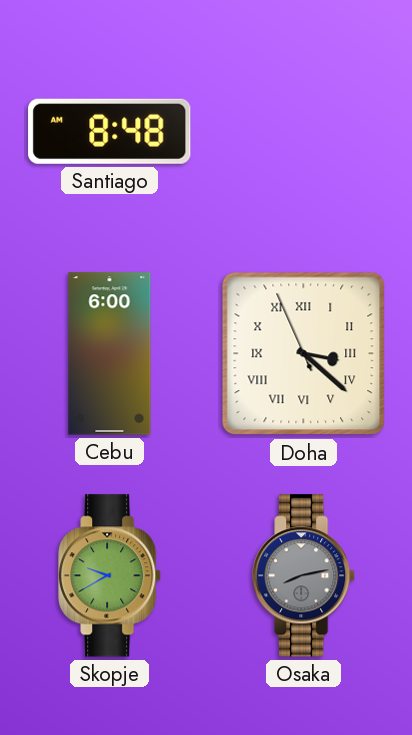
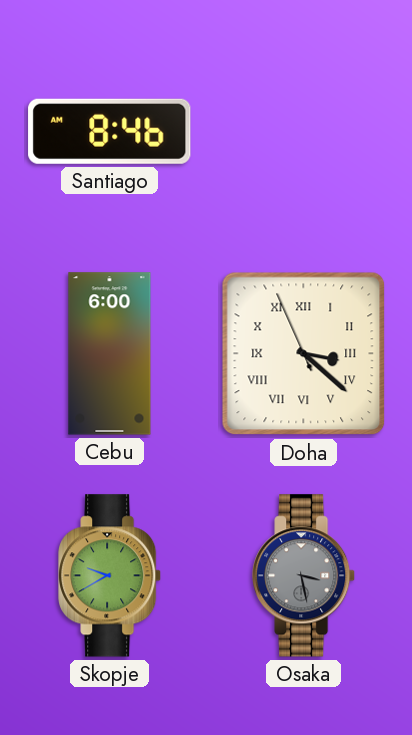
Santiago: 8:48 -> 8:46
Osaka: 8:13 -> 3:28
